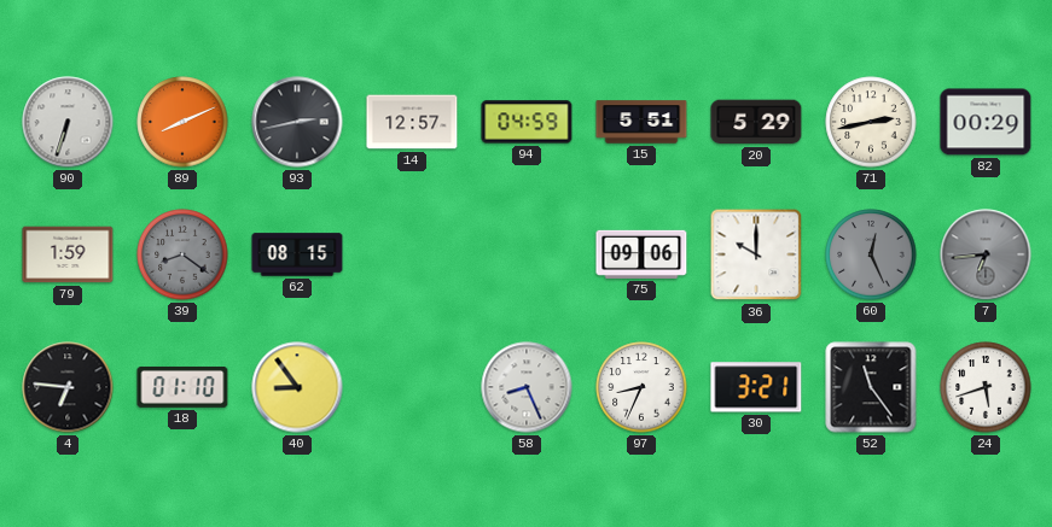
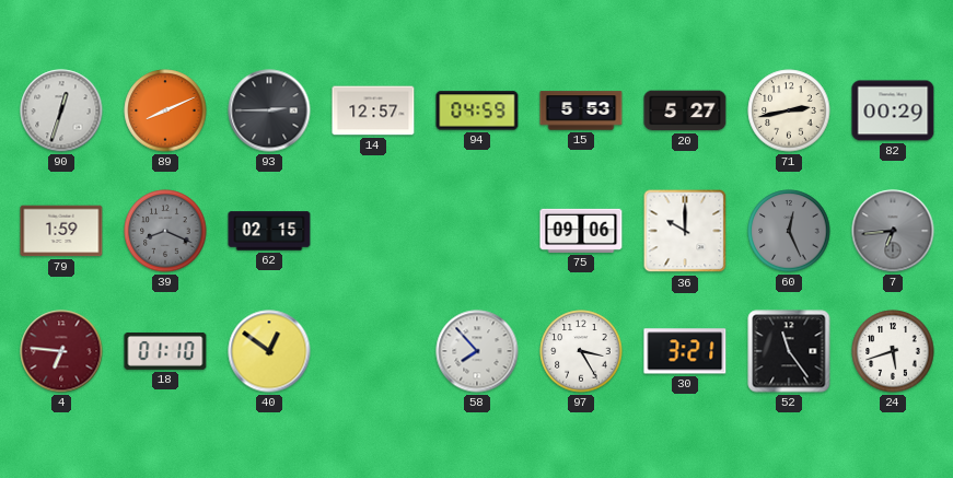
90: 6:33 -> 12:33
93: 2:43 -> 2:45
15: 5:51 -> 5:53
20: 5:29 -> 5:27
39: 8:21 -> 8:19
62: 08:15 -> 02:15
4 dial: black -> burgundy
40: 8:54 -> 12:51
58: 8:26 -> 7:53
97: 8:34 -> 3:25
